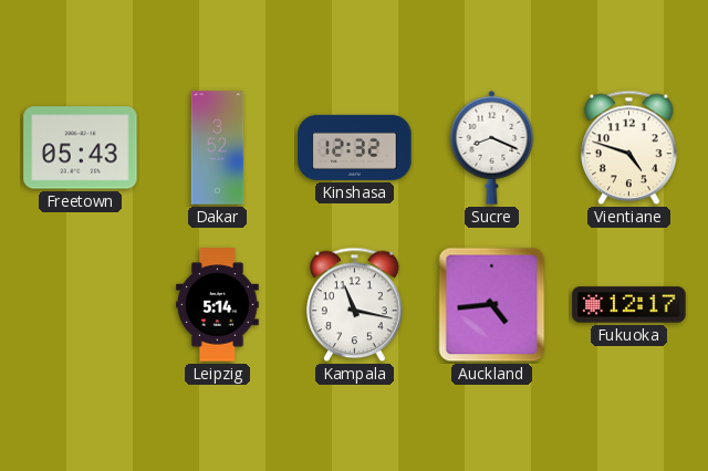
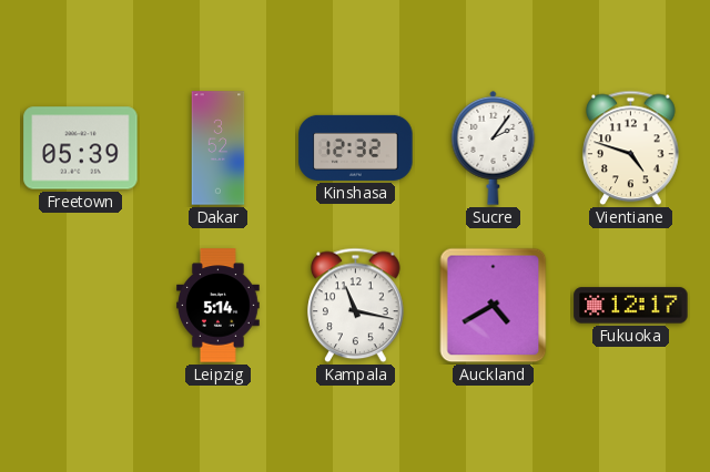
Freetown: 05:43 -> 05:39
Sucre: 8:19 -> 2:06
Auckland: 4:44 -> 4:40
